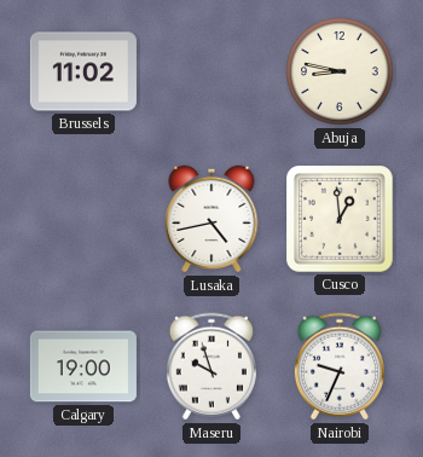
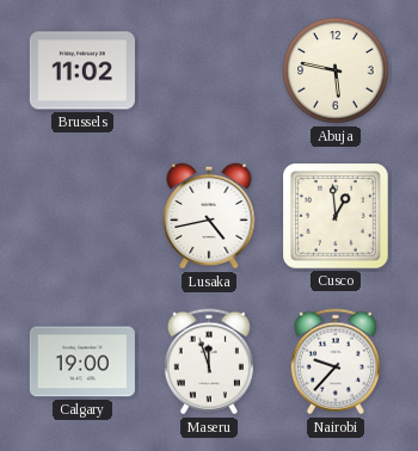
Abuja: 8:47 -> 5:47
Maseru: 9:57 -> 11:57
Nairobi: 9:34 -> 9:37
